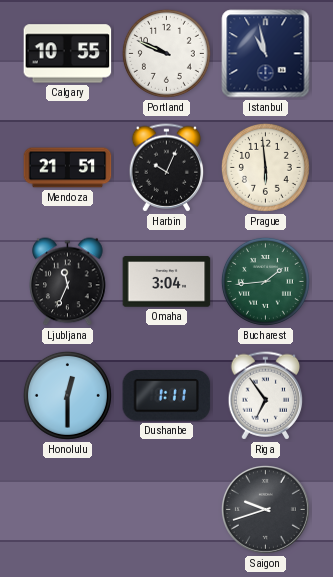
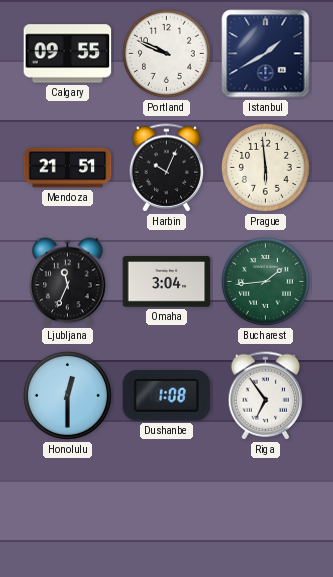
Calgary: 10:55 -> 09:55
Istanbul: 10:58 -> 1:40
Dushanbe: 1:11 -> 1:08
Saigon: 9:42 -> none
